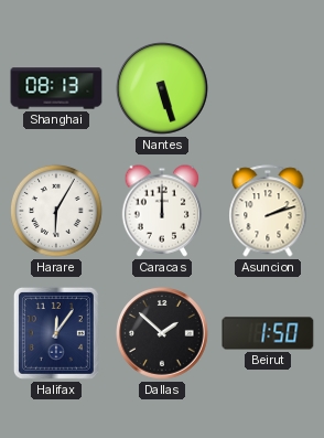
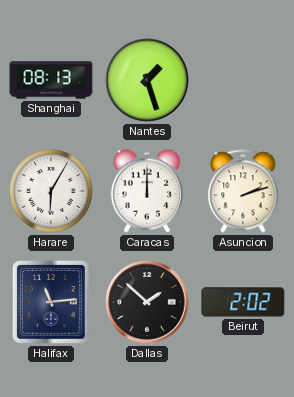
Nantes: 5:27 -> 1:27
Halifax: 12:06 -> 11:14
Beirut: 1:50 -> 2:02
